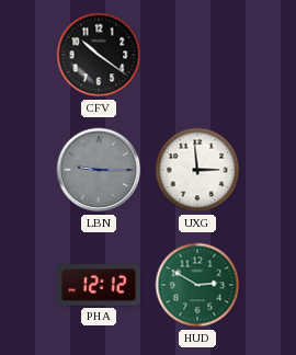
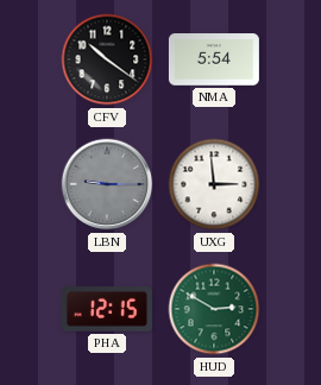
NMA: none -> 5:54
PHA: 12:12 -> 12:15
